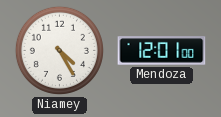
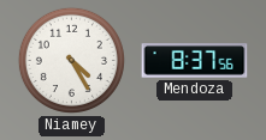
Mendoza: 12:01 -> 8:37
